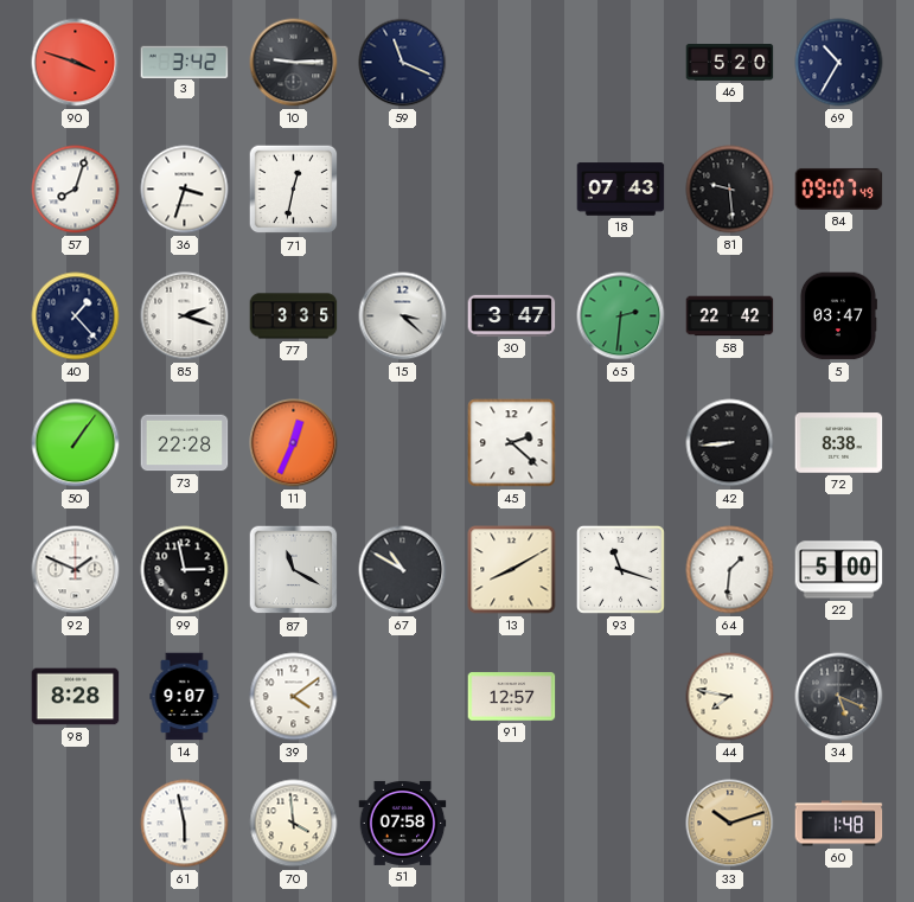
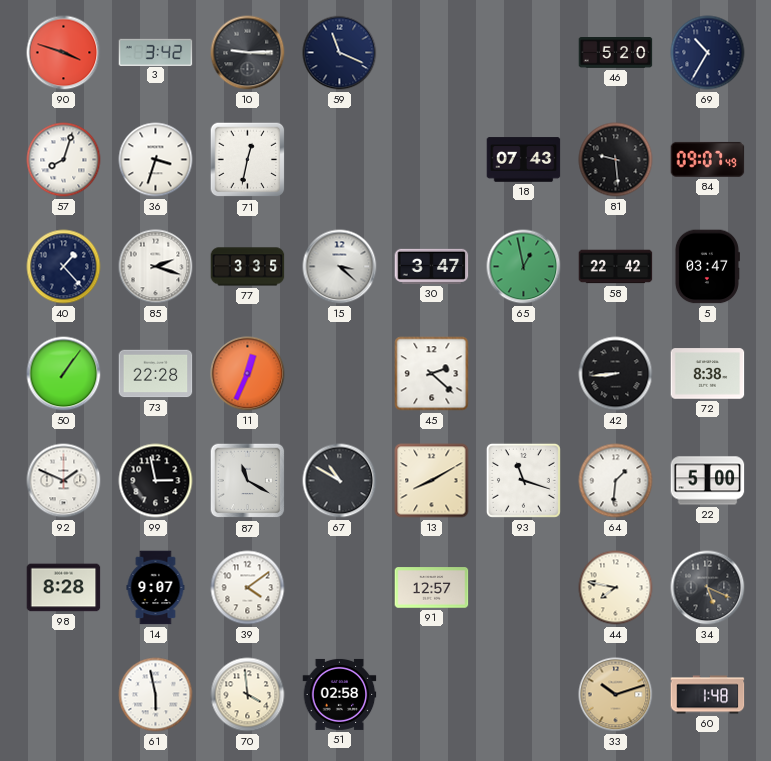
65: 2:31 -> 12:58
51: 07:58 -> 02:58
